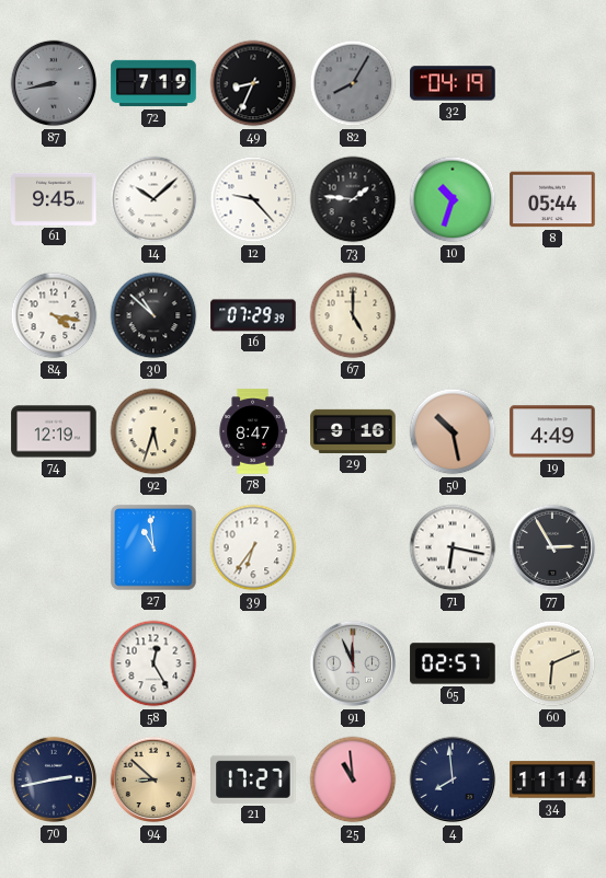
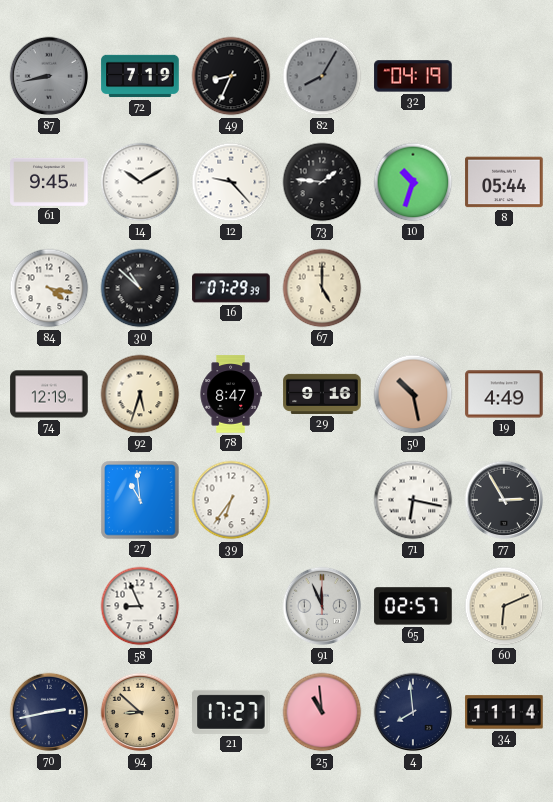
14: 10:08 -> 10:10
58: 12:25 -> 8:56
